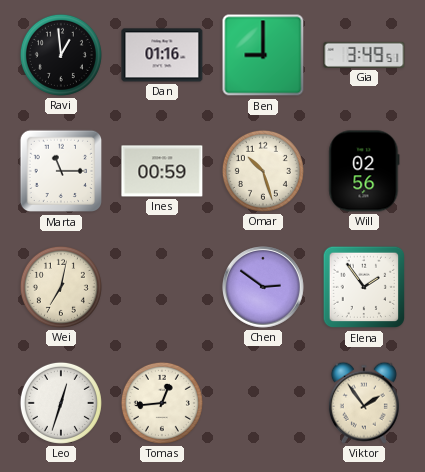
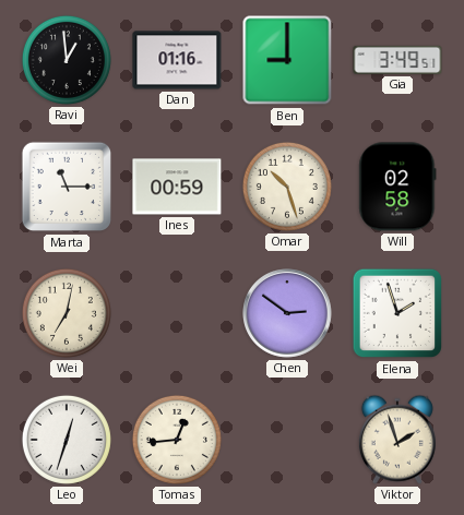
Will: 02:56 -> 02:58
Elena: 1:54 -> 1:57
Viktor: 1:54 -> 1:57
